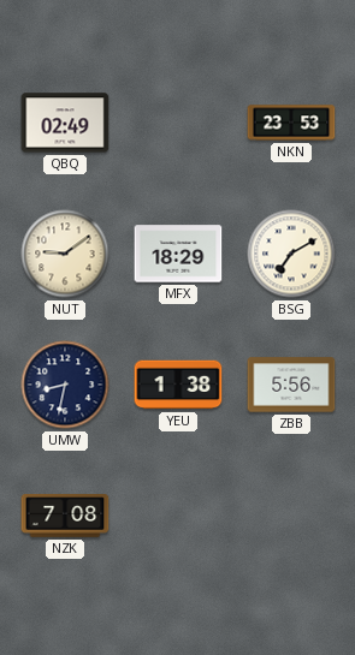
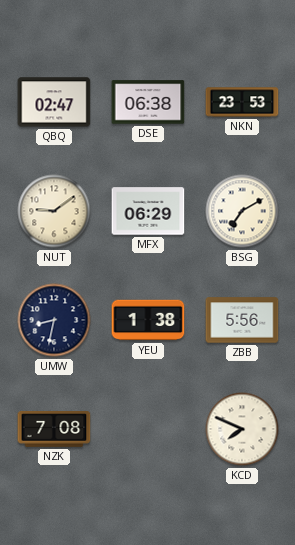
QBQ: 02:49 -> 02:47
DSE: none -> 06:38
MFX: 18:29 -> 06:29
KCD: none -> 7:49
